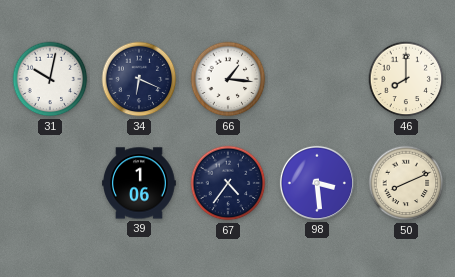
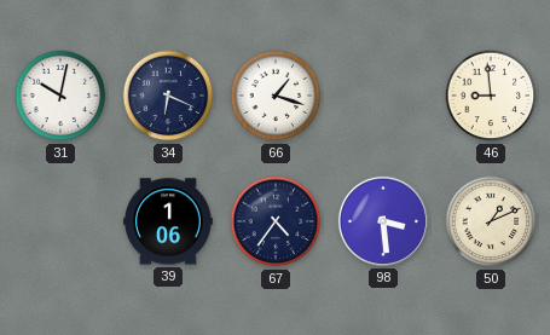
66: 1:16 -> 1:18
46: 8:00 -> 8:59
50: 8:11 -> 1:11
